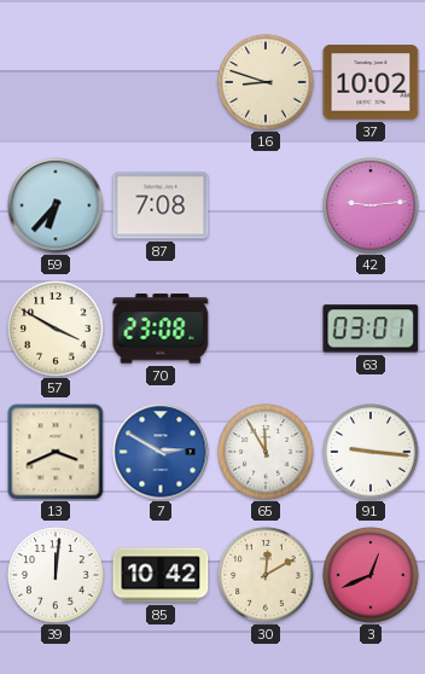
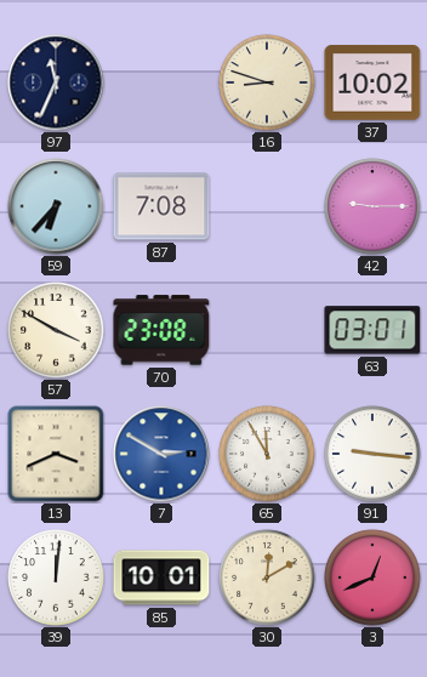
97: none -> 11:34
42: 9:14 -> 9:15
85: 10:42 -> 10:01
